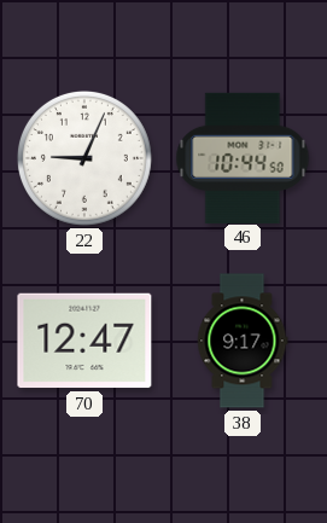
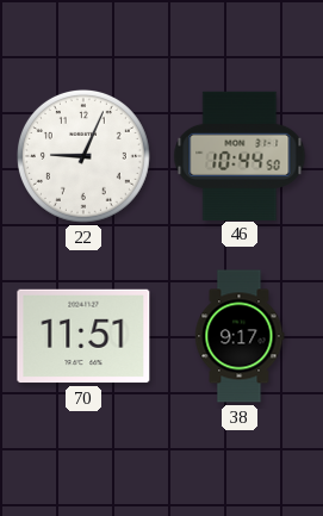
70: 12:47 -> 11:51
